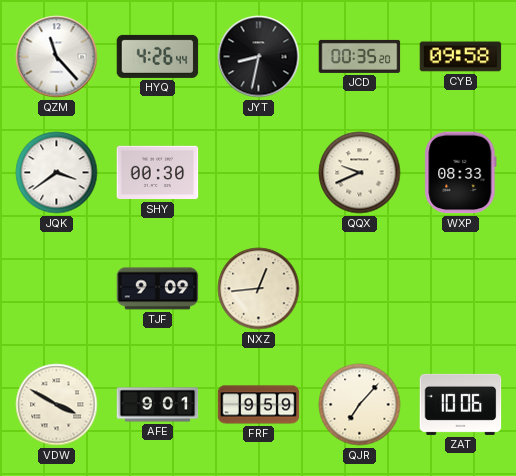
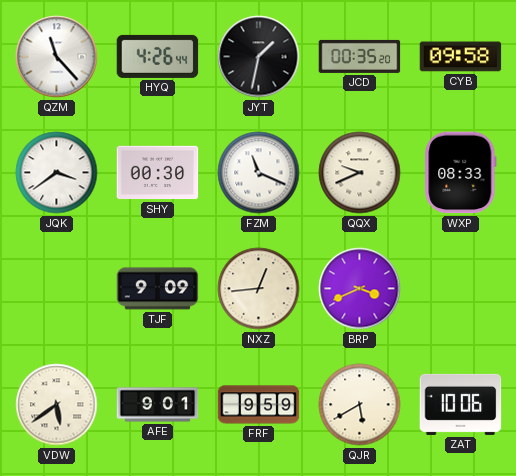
JYT: 8:32 -> 1:32
FZM: none -> 11:19
BRP: none -> 3:41
VDW: 3:50 -> 5:39
QJR: 7:07 -> 5:40
